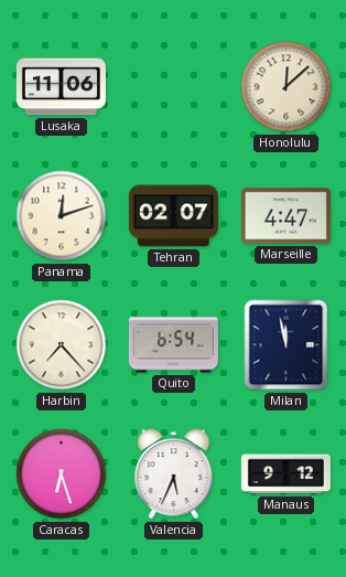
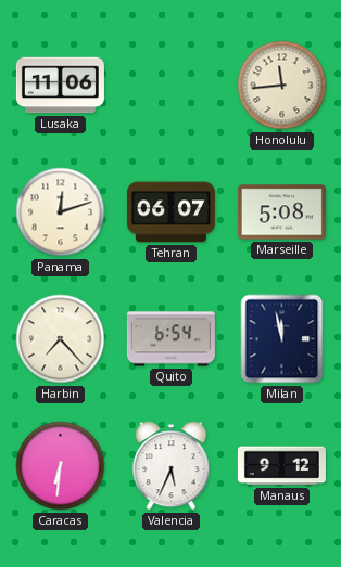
Honolulu: 12:08 -> 11:44
Tehran: 02:07 -> 06:07
Marseille: 4:47 -> 5:08
Caracas: 6:27 -> 6:31
